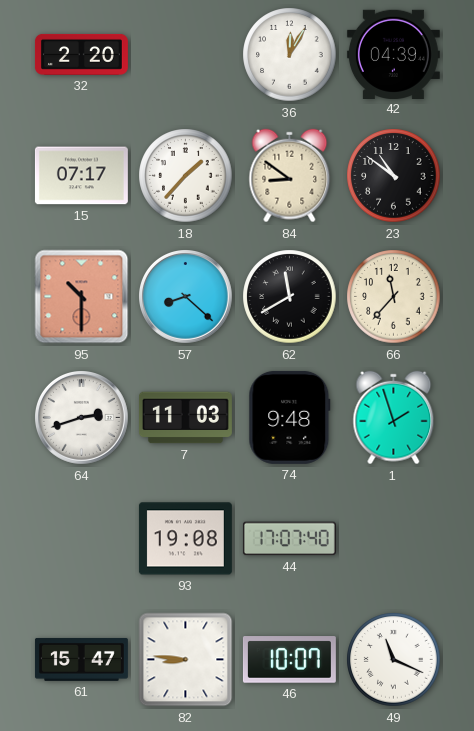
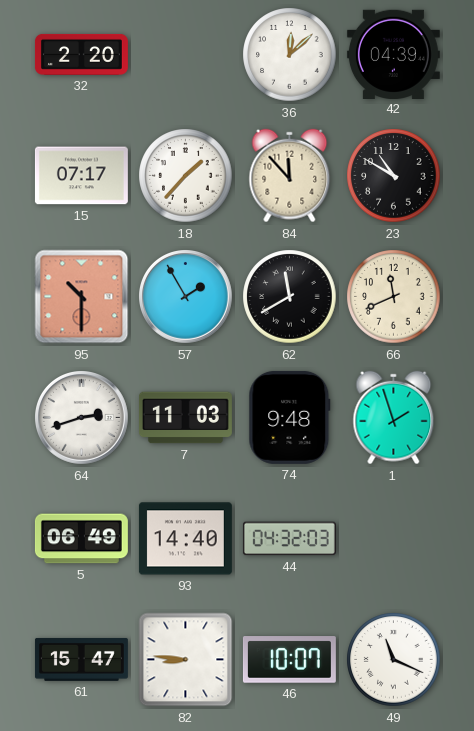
36: 12:05 -> 12:08
84: 8:51 -> 11:53
23: 10:51 -> 10:50
57: 8:22 -> 1:55
66: 11:37 -> 11:41
5: none -> 06:49
93: 19:08 -> 14:40
44: 17:07 -> 04:32
